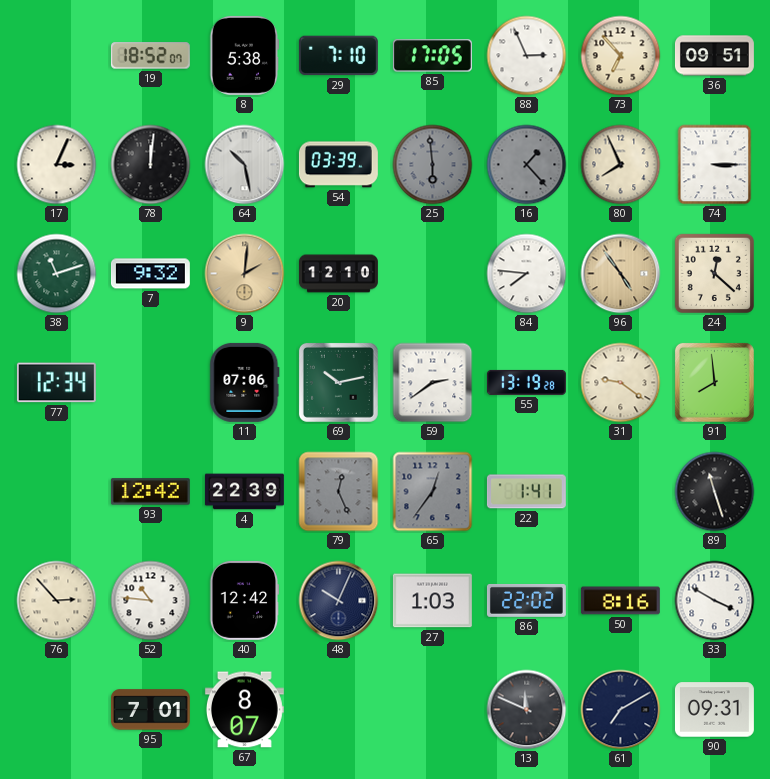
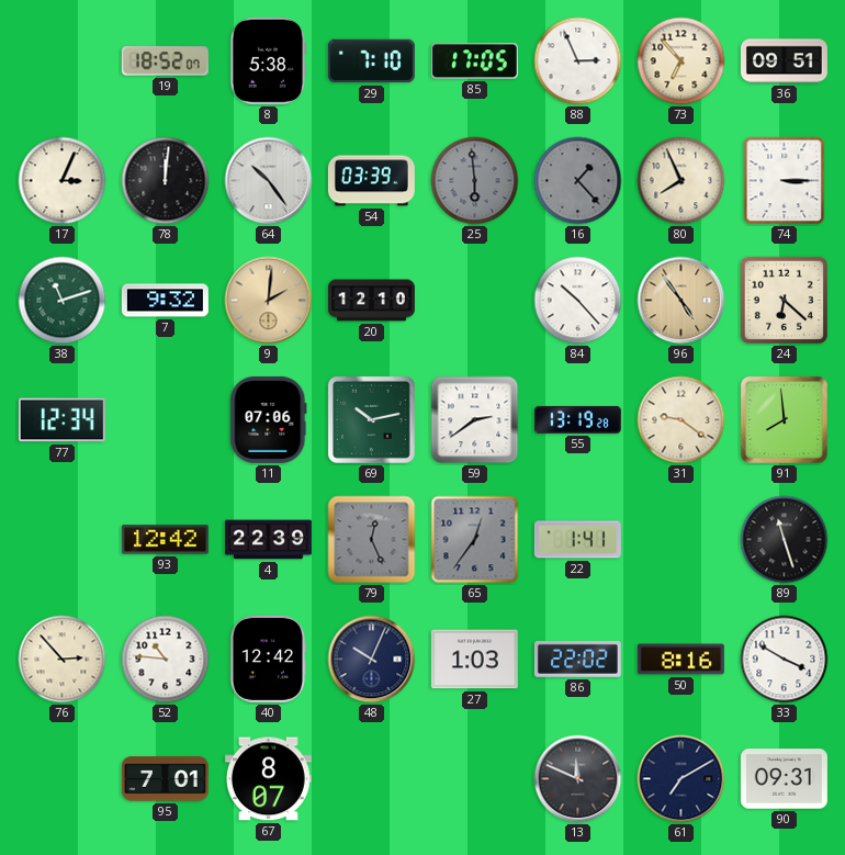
64: 10:28 -> 10:24
84: 7:46 -> 10:23
24: 12:22 -> 6:22
